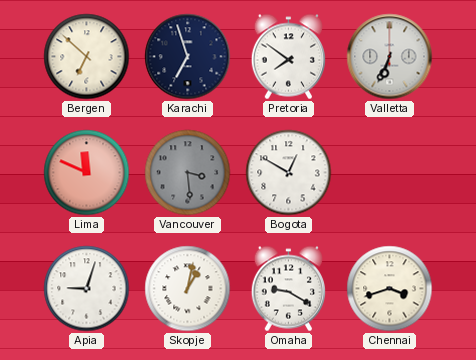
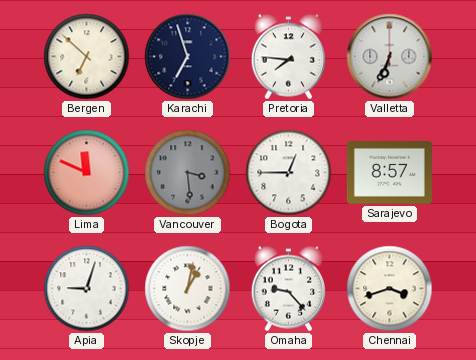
Pretoria: 7:51 -> 7:46
Bogota: 12:50 -> 12:45
Sarajevo: none -> 8:57
Omaha: 9:20 -> 9:23
